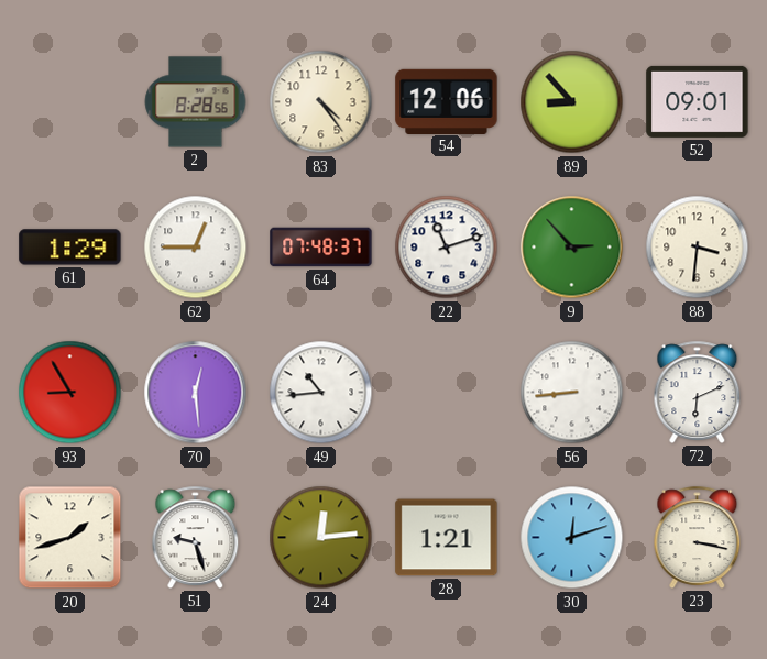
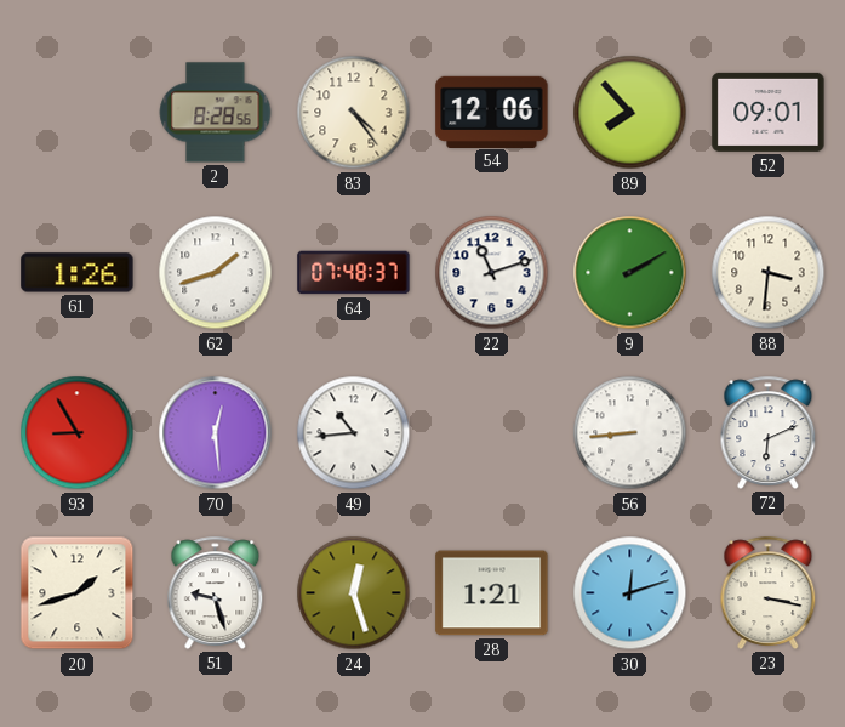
89: 8:53 -> 7:53
61: 1:29 -> 1:26
62: 12:45 -> 1:42
9: 2:53 -> 2:10
24: 12:14 -> 12:27
